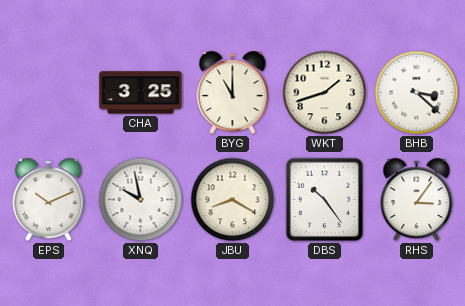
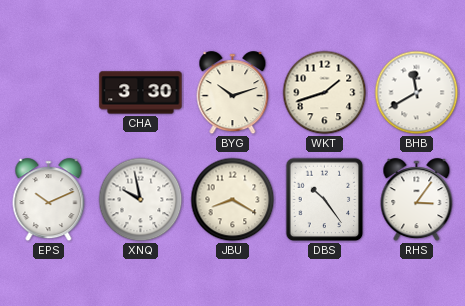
CHA: 3:25 -> 3:30
BYG: 11:00 -> 10:12
BHB: 3:22 -> 11:40
